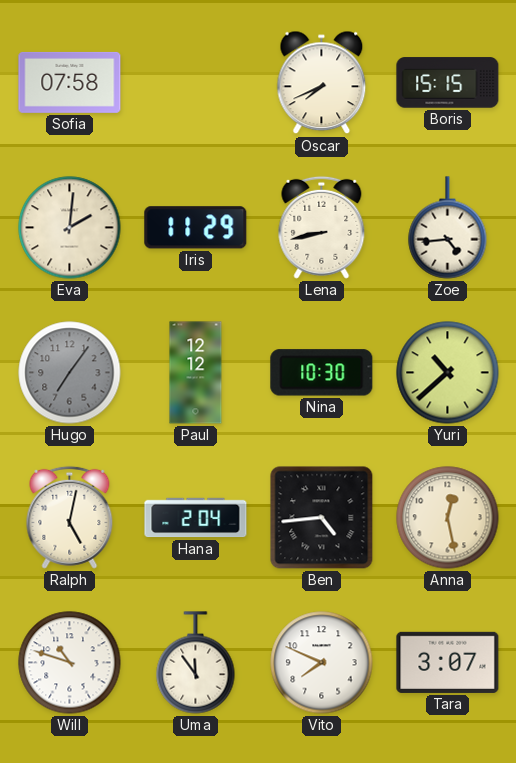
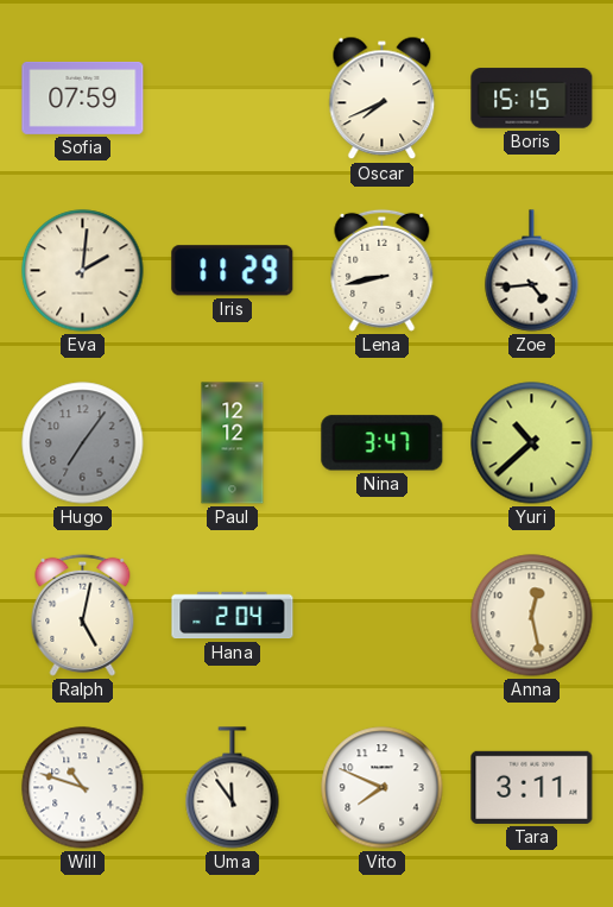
Sofia: 07:58 -> 07:59
Nina: 10:30 -> 3:47
Ben: 4:44 -> none
Tara: 3:07 -> 3:11
